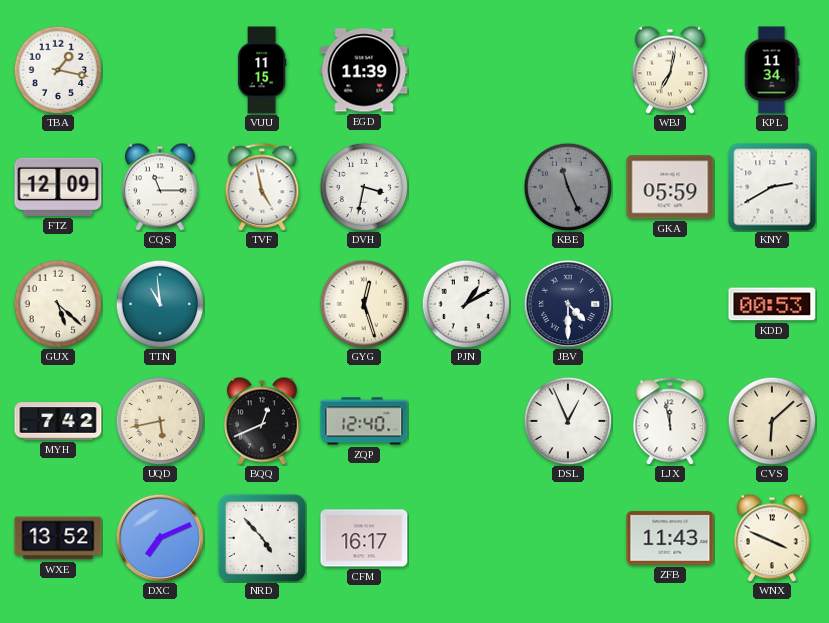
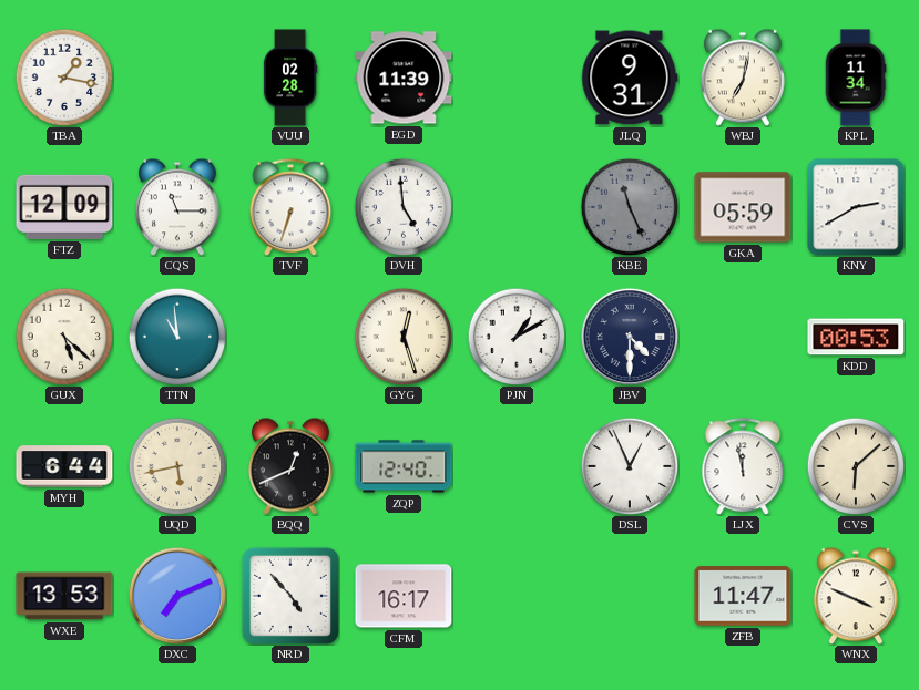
VUU: 11:15 -> 02:28
JLQ: none -> 9:31
TVF: 4:58 -> 6:33
DVH: 3:32 -> 4:59
MYH: 7:42 -> 6:44
WXE: 13:52 -> 13:53
ZFB: 11:43 -> 11:47
